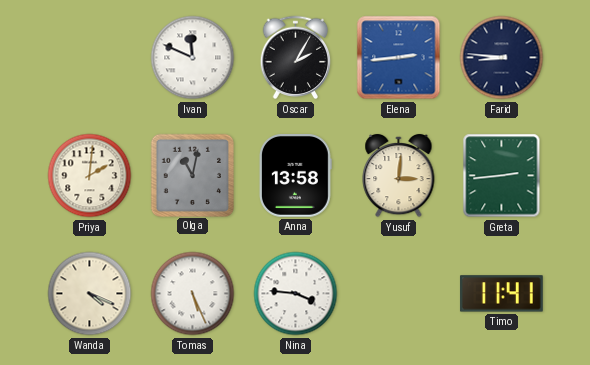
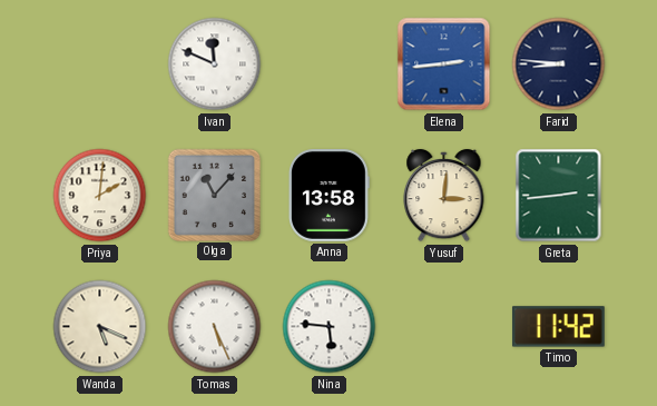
Oscar: 2:05 -> none
Olga: 11:02 -> 11:07
Wanda: 4:19 -> 5:19
Nina: 3:46 -> 5:46
Timo: 11:41 -> 11:42
